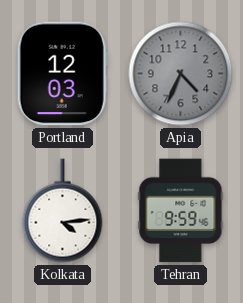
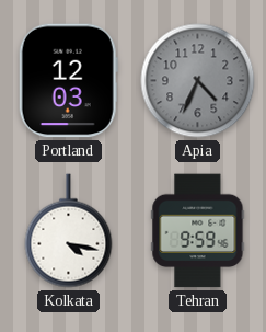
Kolkata: 4:14 -> 4:17
